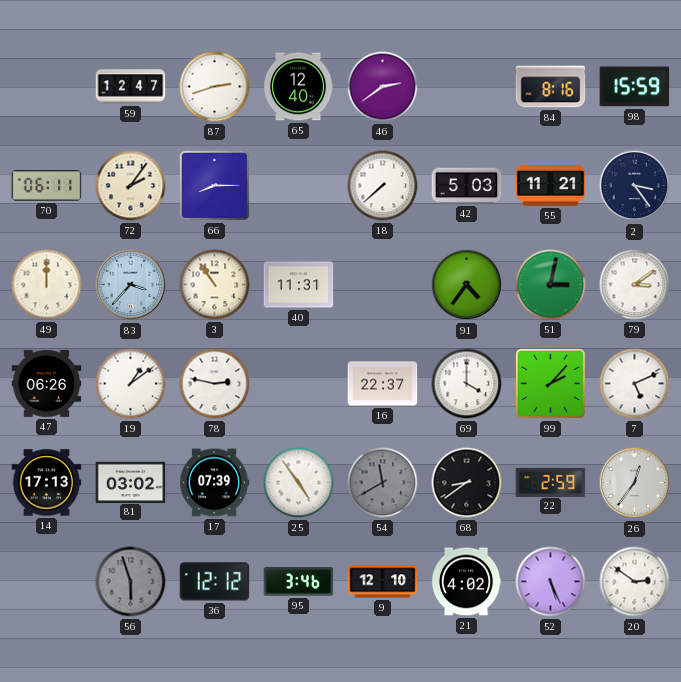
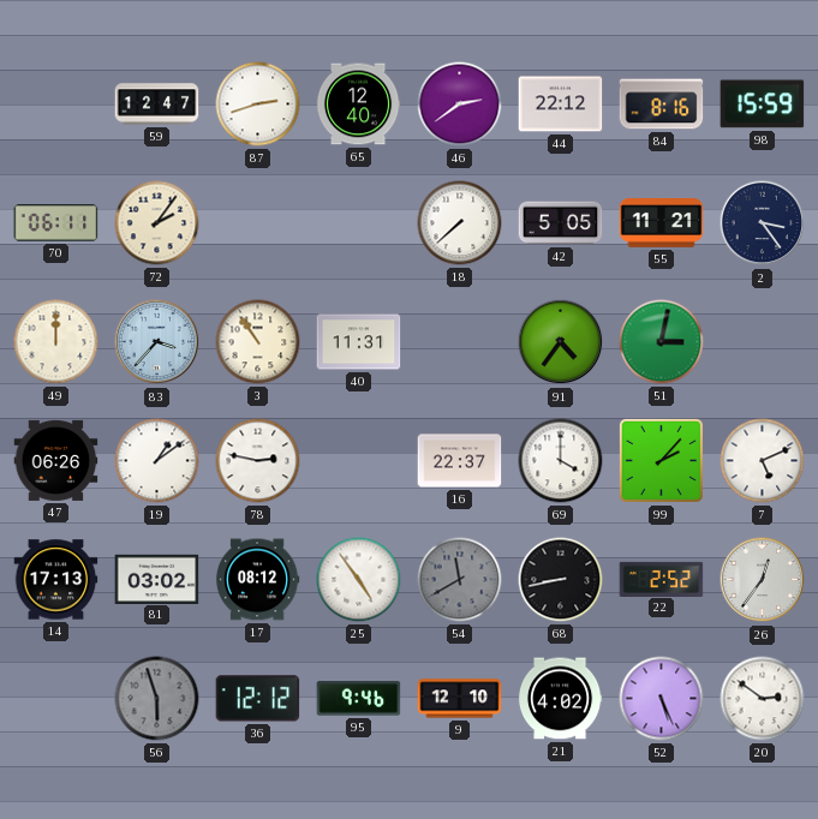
44: none -> 22:12
66: 8:15 -> none
42: 5:03 -> 5:05
79: 3:09 -> none
17: 07:39 -> 08:12
68: 8:39 -> 8:43
22: 2:59 -> 2:52
95: 3:46 -> 9:46
